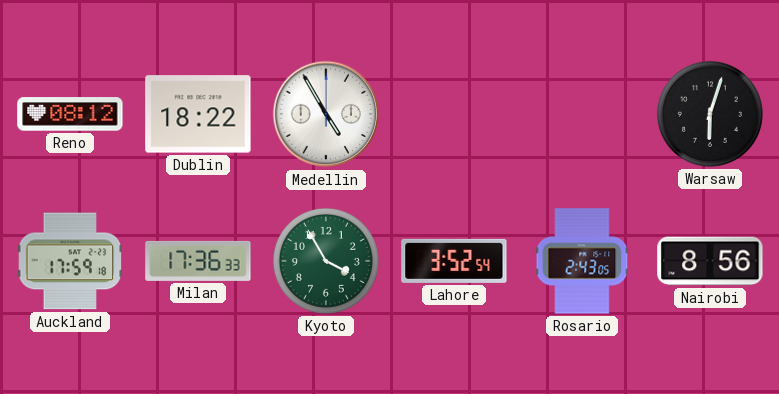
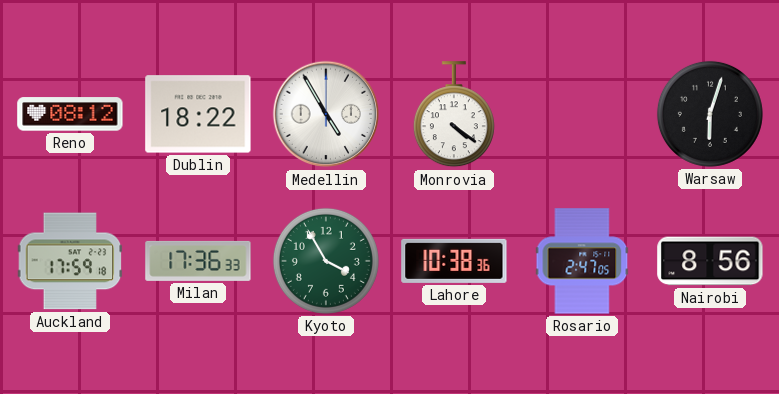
Monrovia: none -> 4:21
Lahore: 3:52 -> 10:38
Rosario: 2:43 -> 2:47
